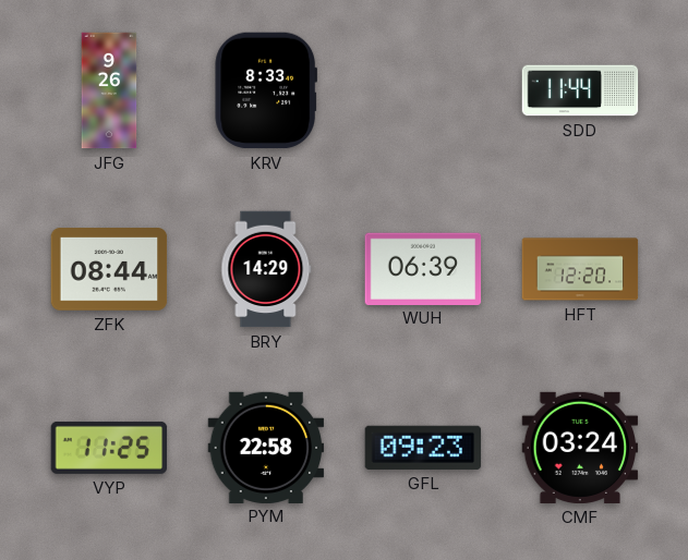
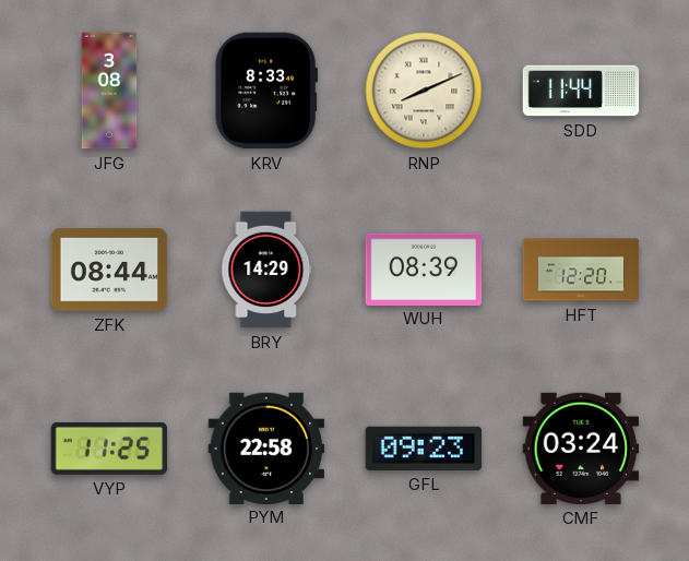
JFG: 9:26 -> 3:08
RNP: none -> 8:11
WUH: 06:39 -> 08:39
